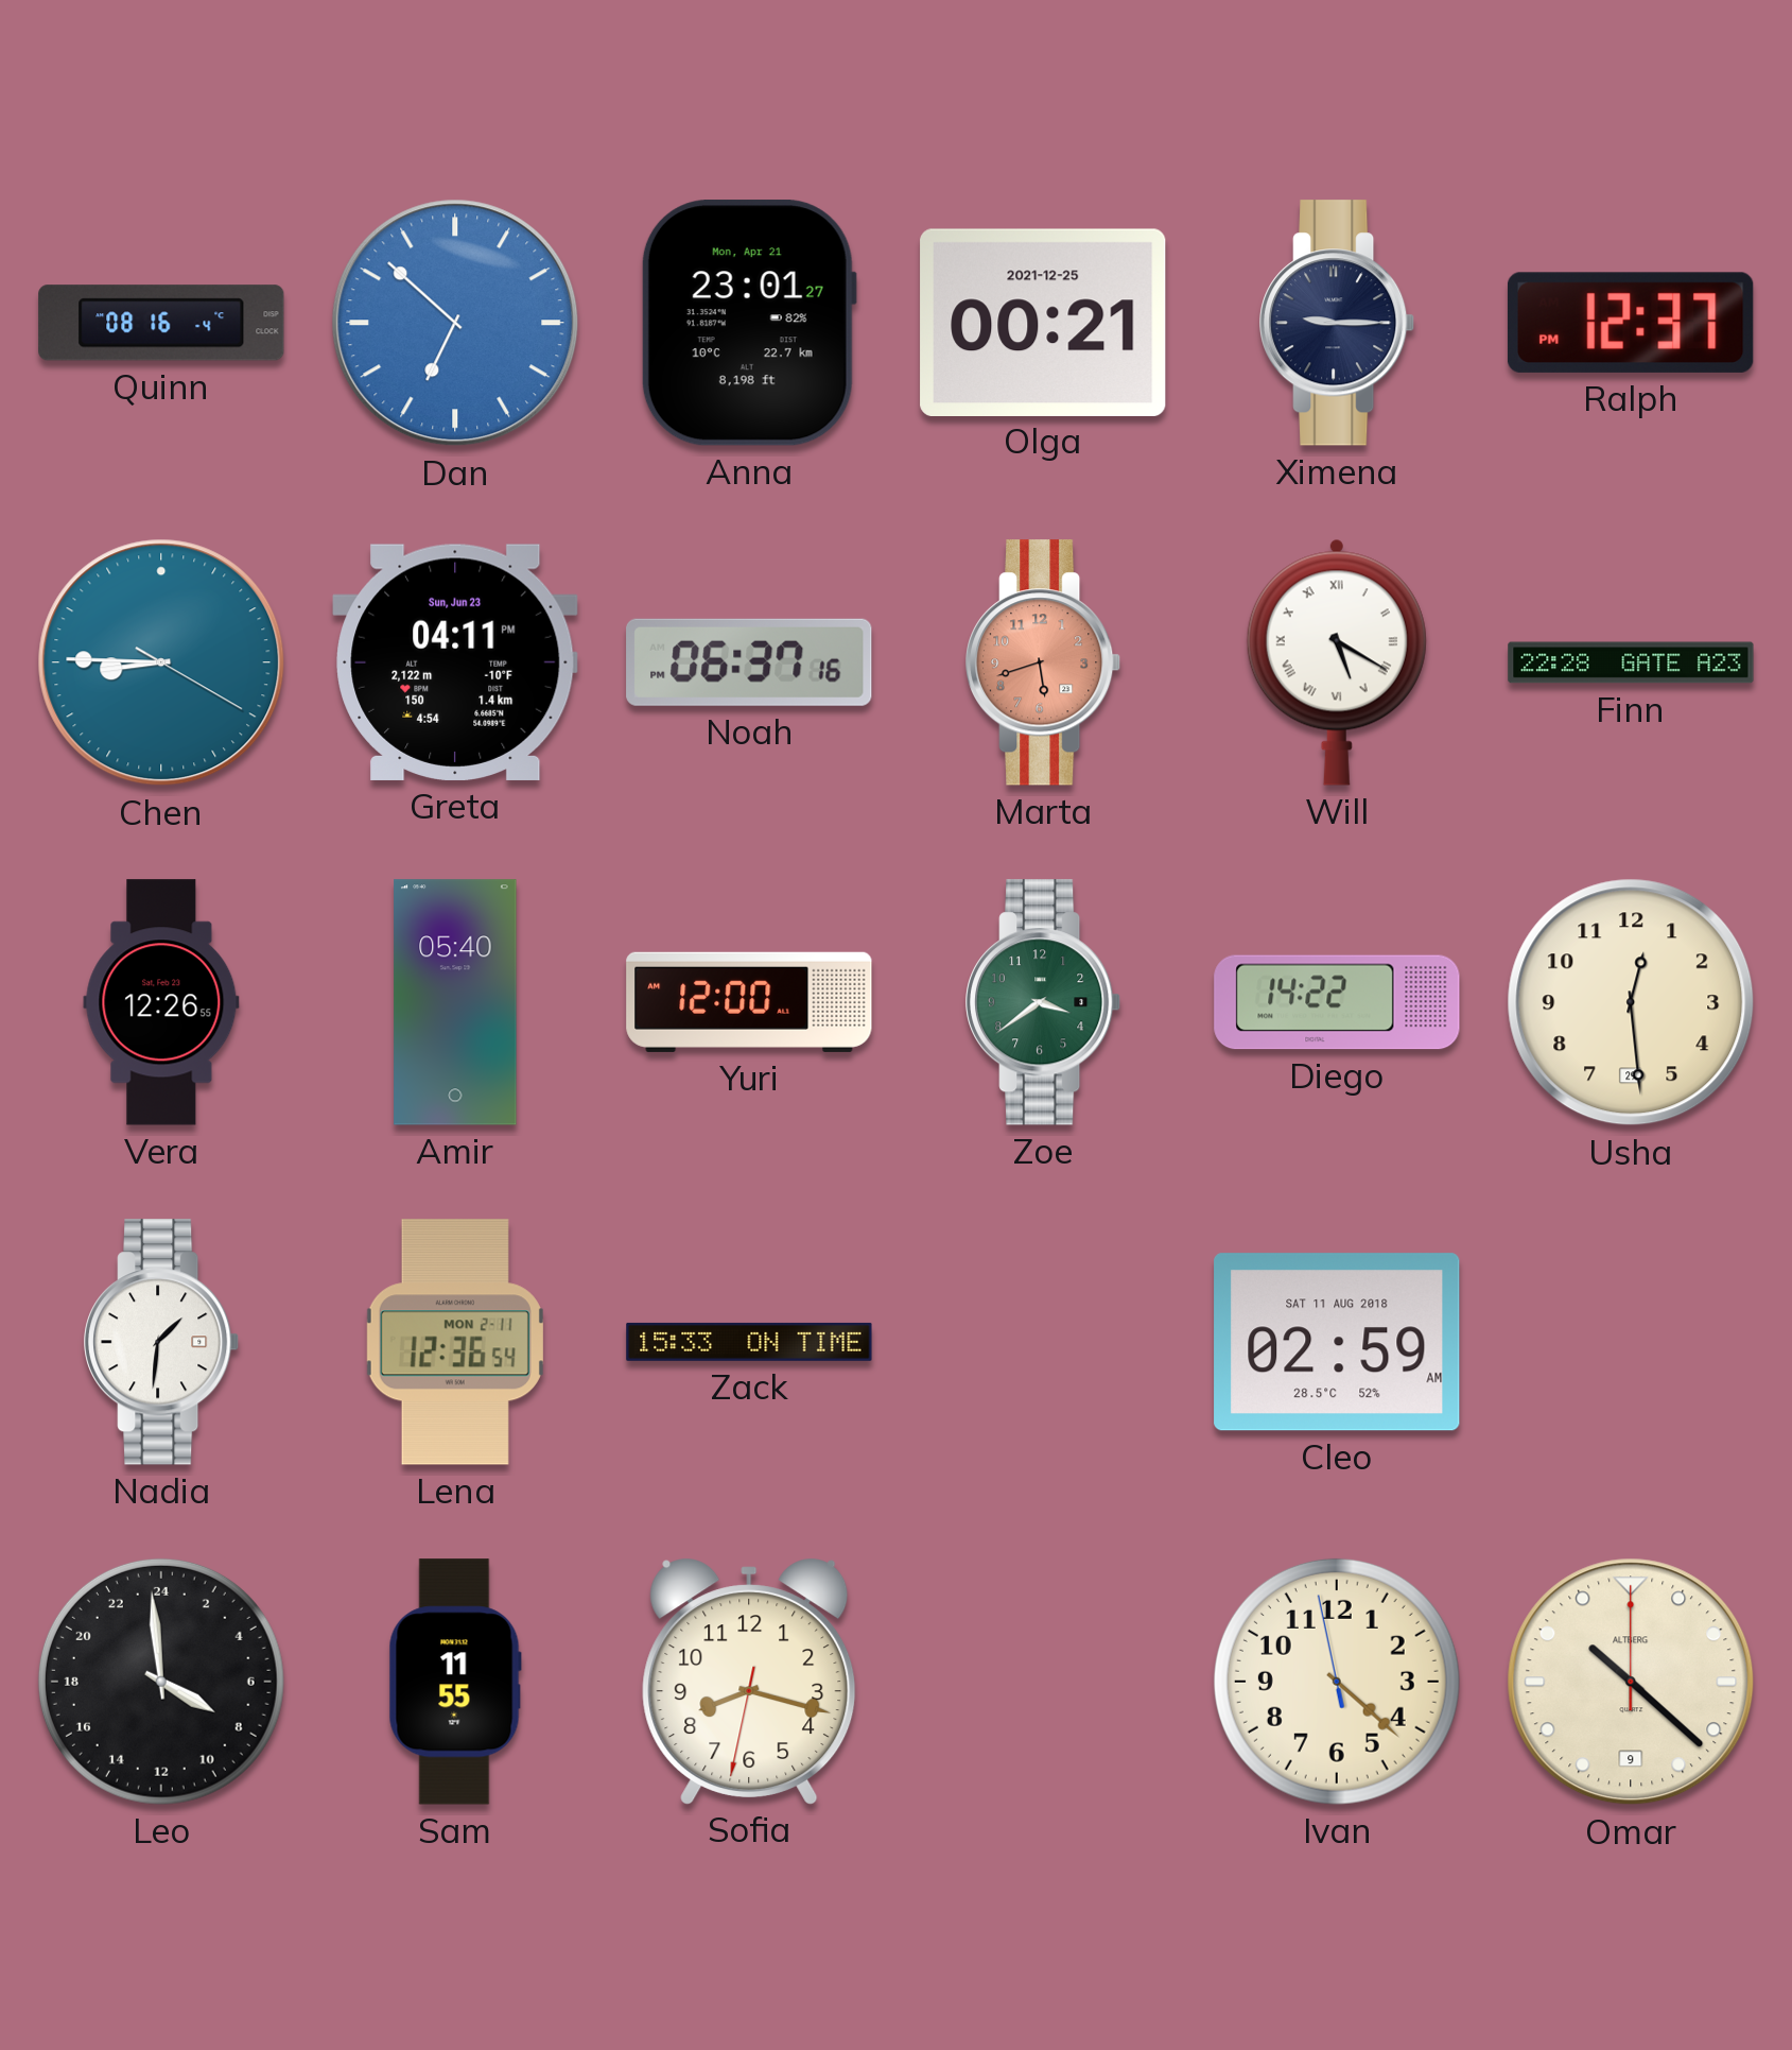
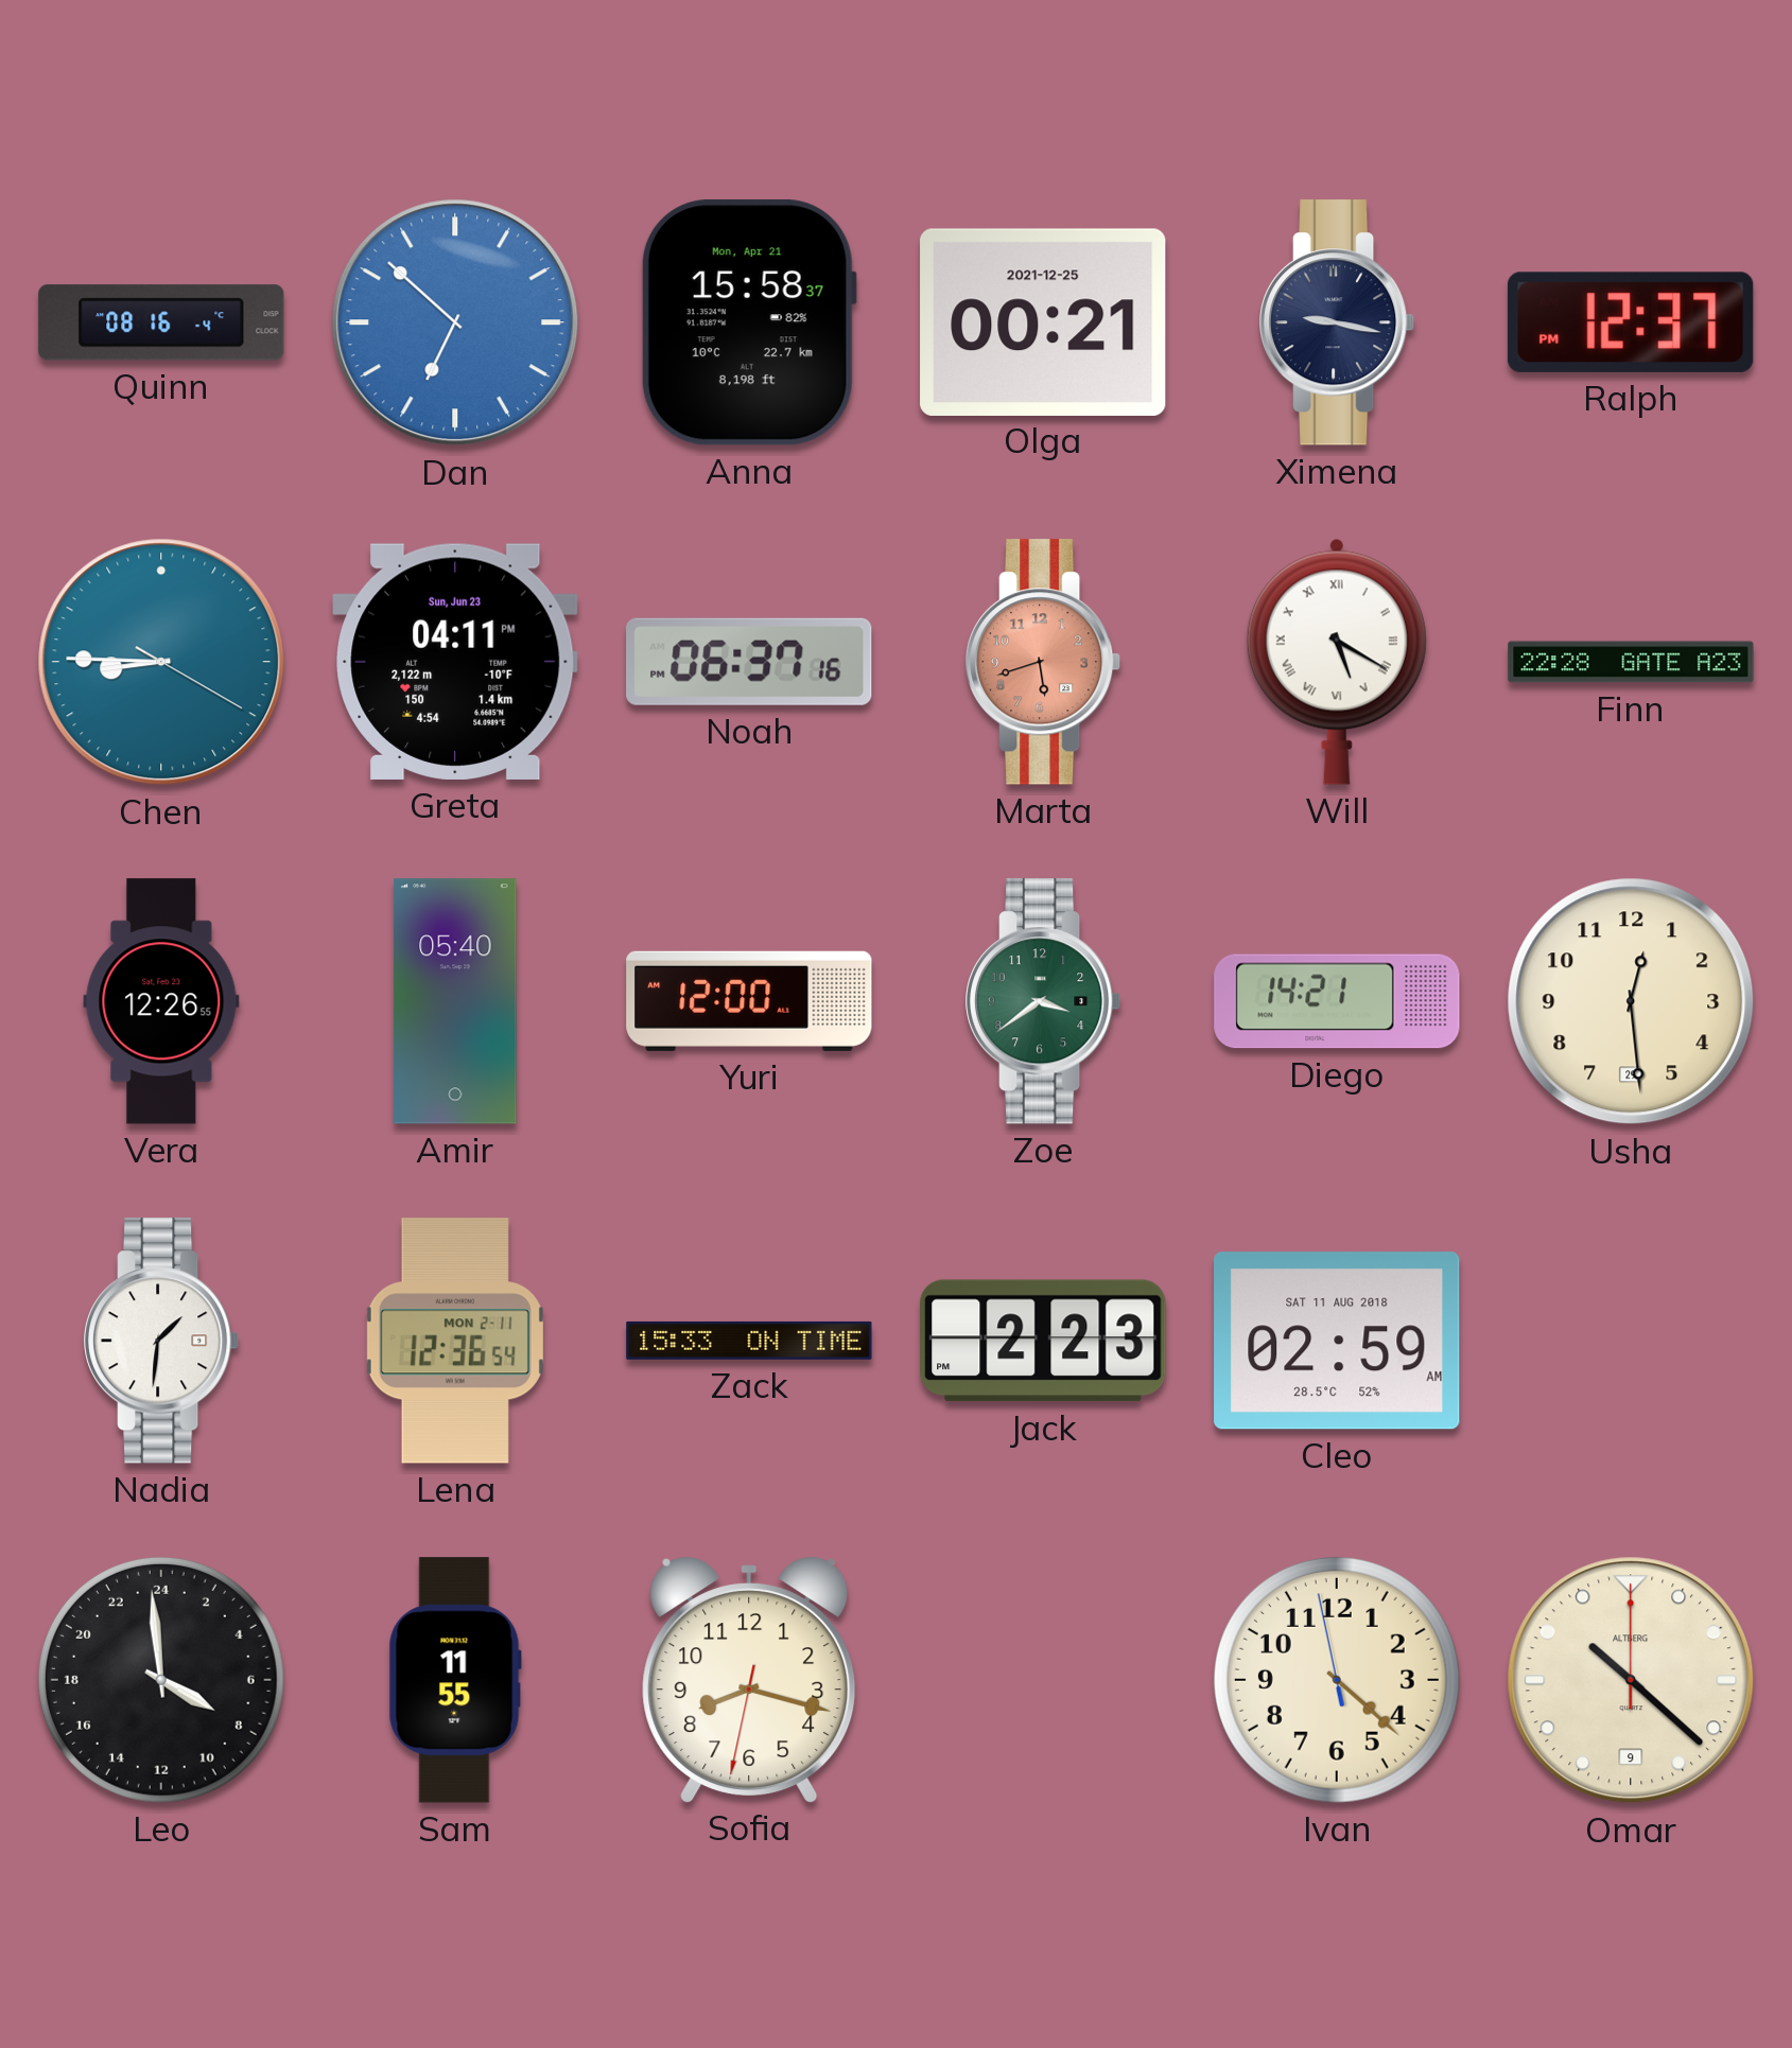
Anna: 23:01 -> 15:58
Ximena: 9:15 -> 9:17
Diego: 14:22 -> 14:21
Jack: none -> 2:23
